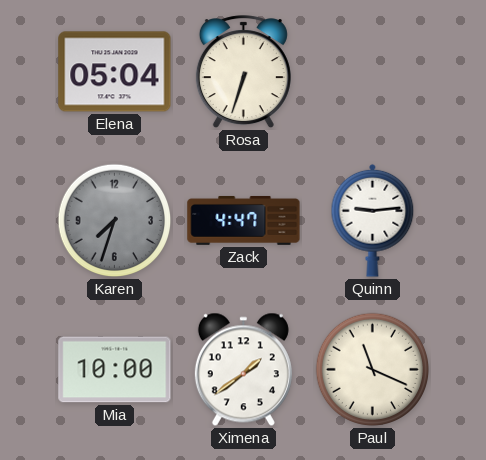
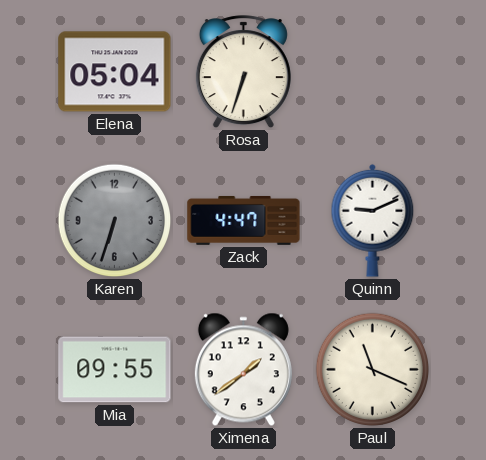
Karen: 7:33 -> 6:33
Quinn: 9:14 -> 9:11
Mia: 10:00 -> 09:55
